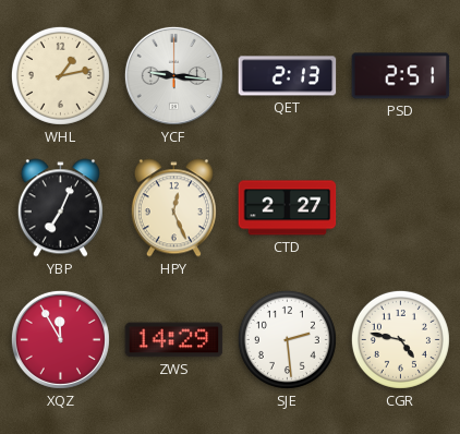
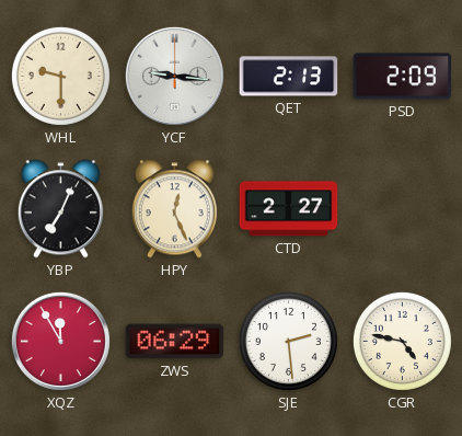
WHL: 1:13 -> 9:30
PSD: 2:51 -> 2:09
ZWS: 14:29 -> 06:29
